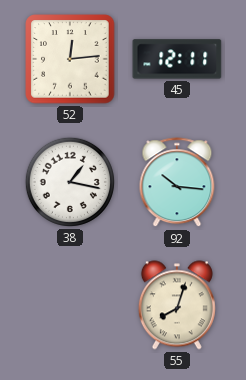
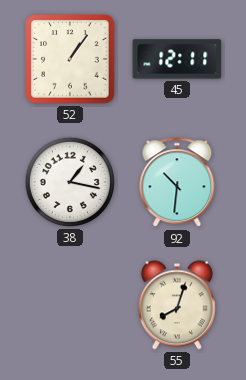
52: 12:14 -> 1:06
92: 10:16 -> 10:31
